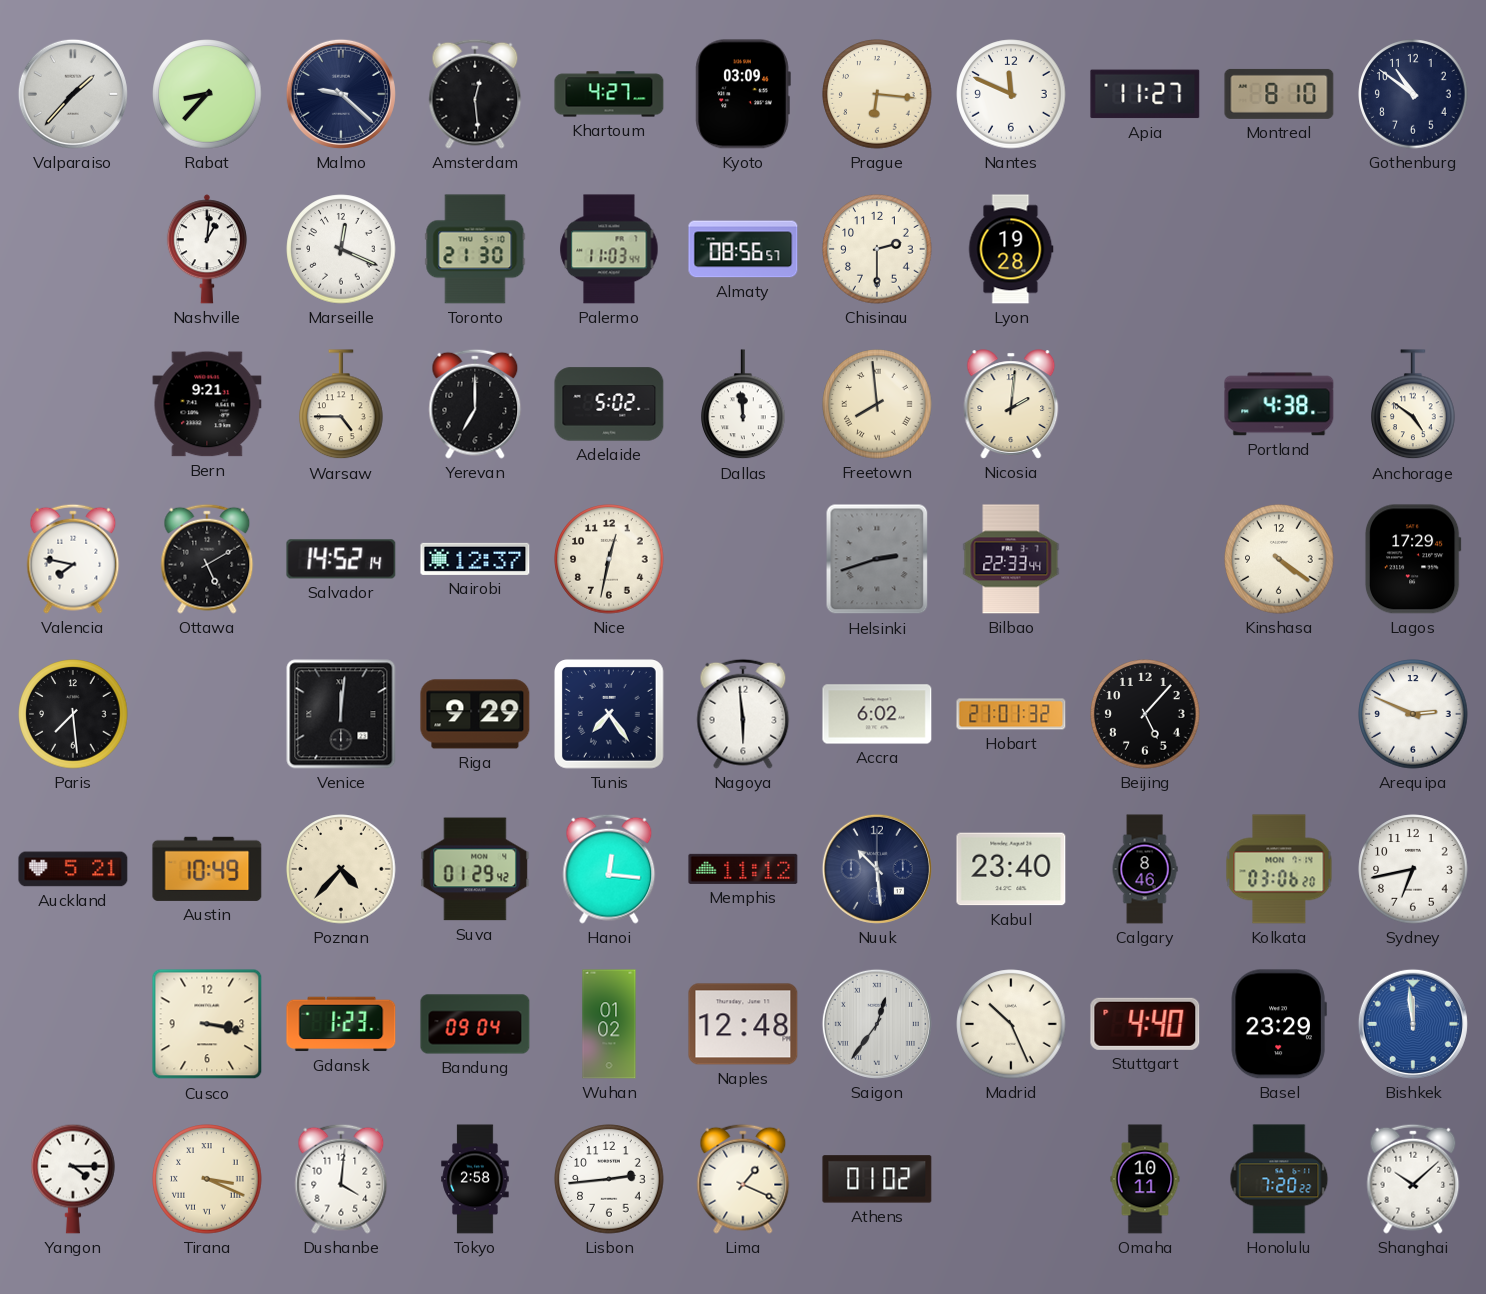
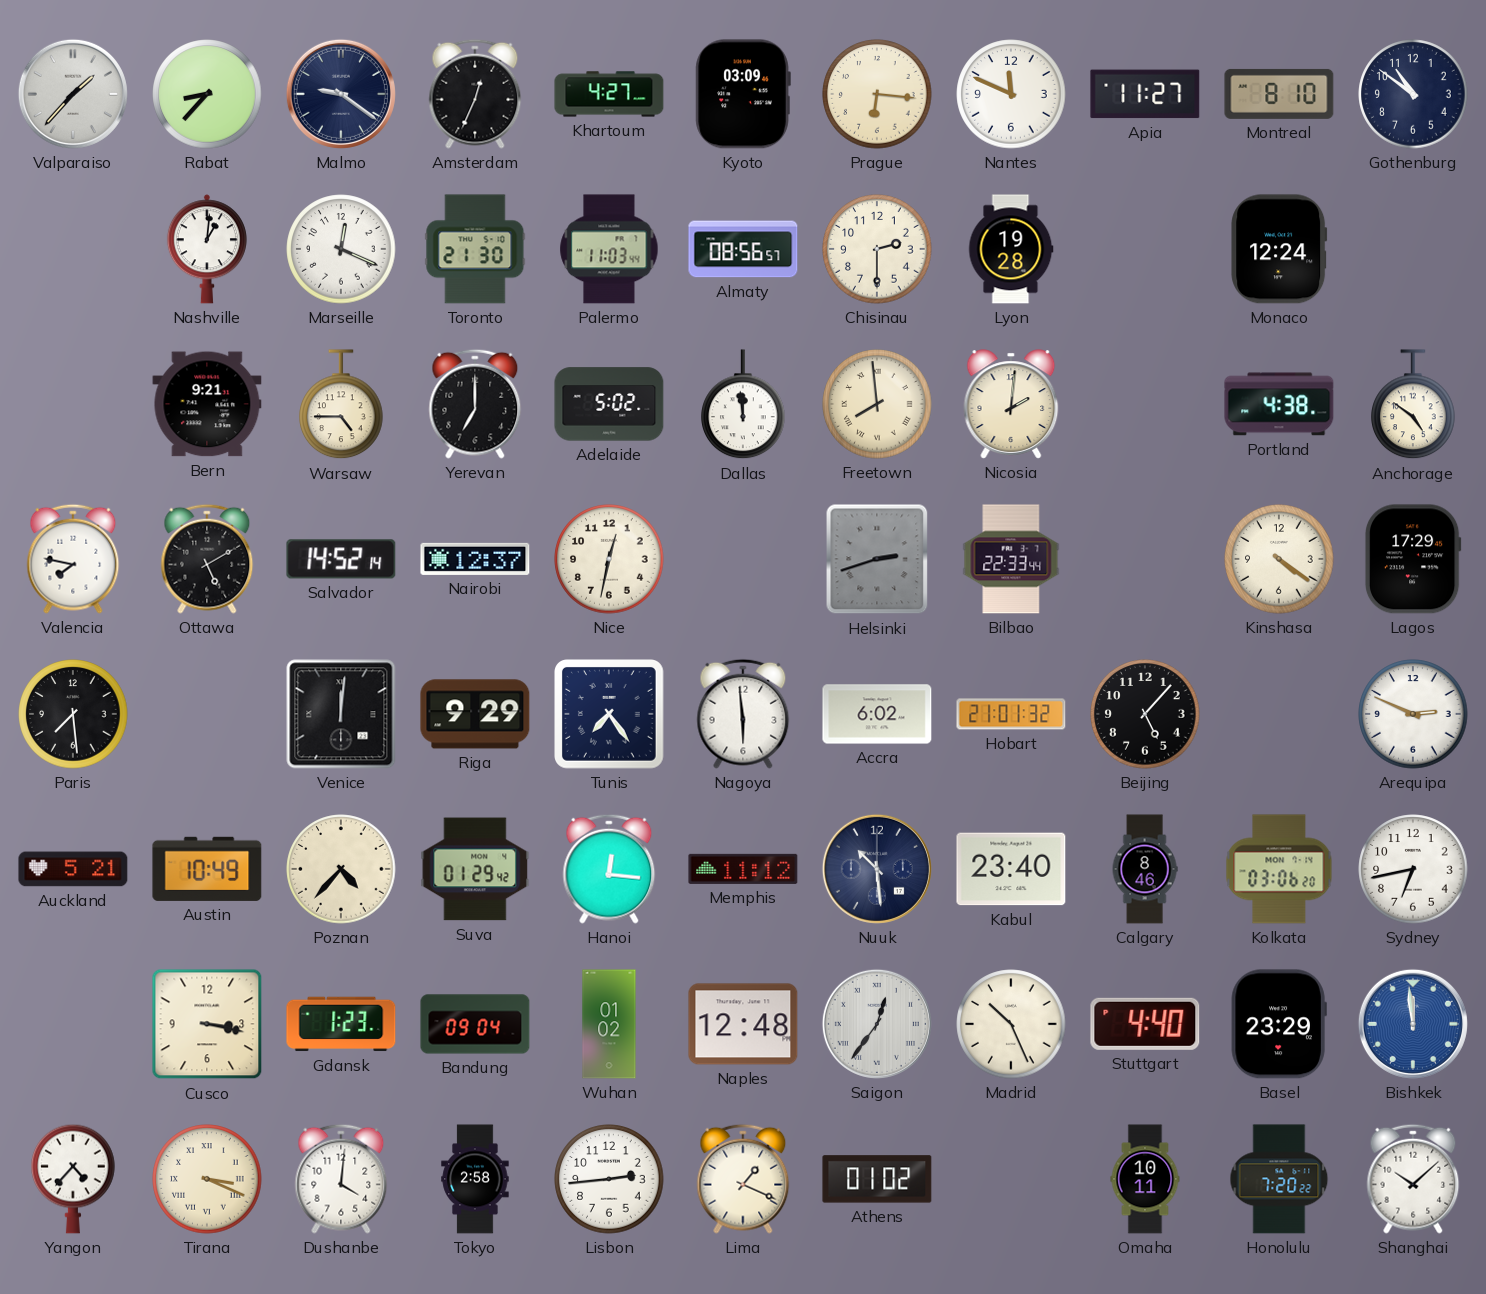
Malmo: 9:22 -> 9:21
Amsterdam: 12:29 -> 12:34
Monaco: none -> 12:24
Yangon: 4:15 -> 4:37
